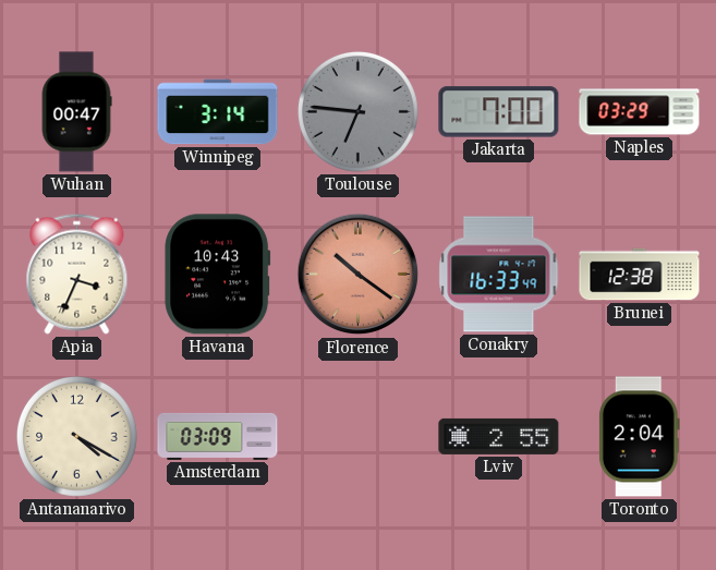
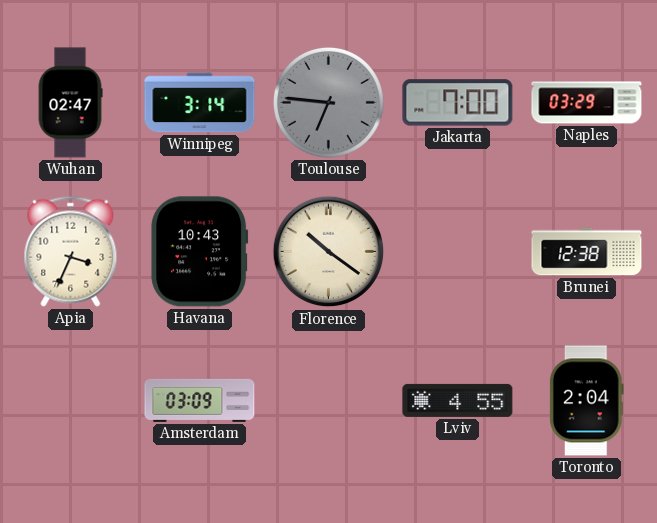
Wuhan: 00:47 -> 02:47
Florence dial: salmon -> cream
Conakry: 16:33 -> none
Antananarivo: 4:20 -> none
Lviv: 2:55 -> 4:55
